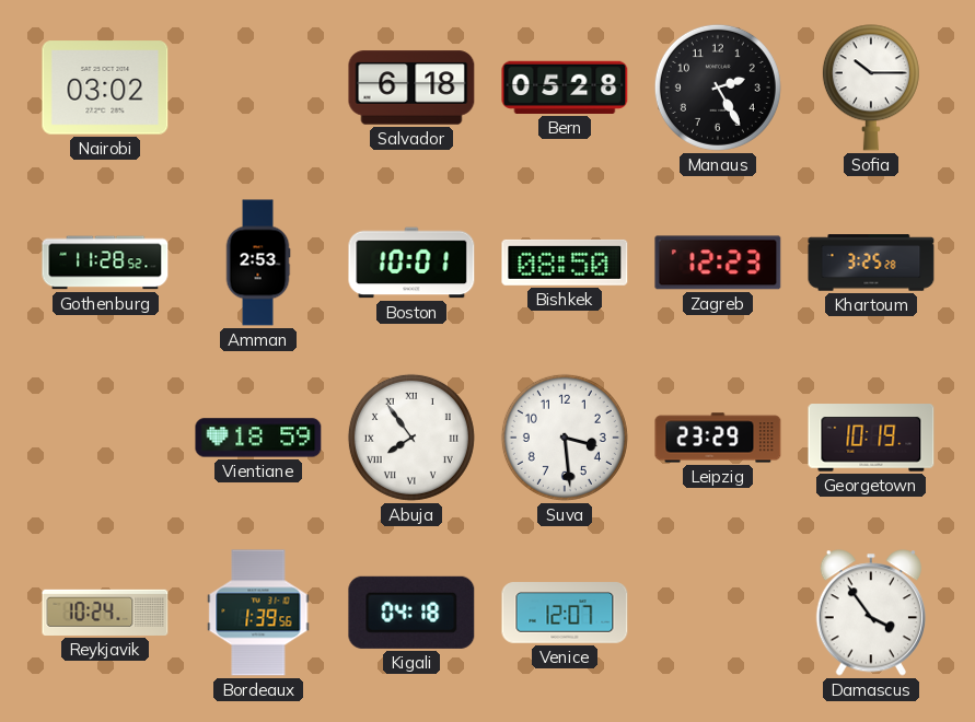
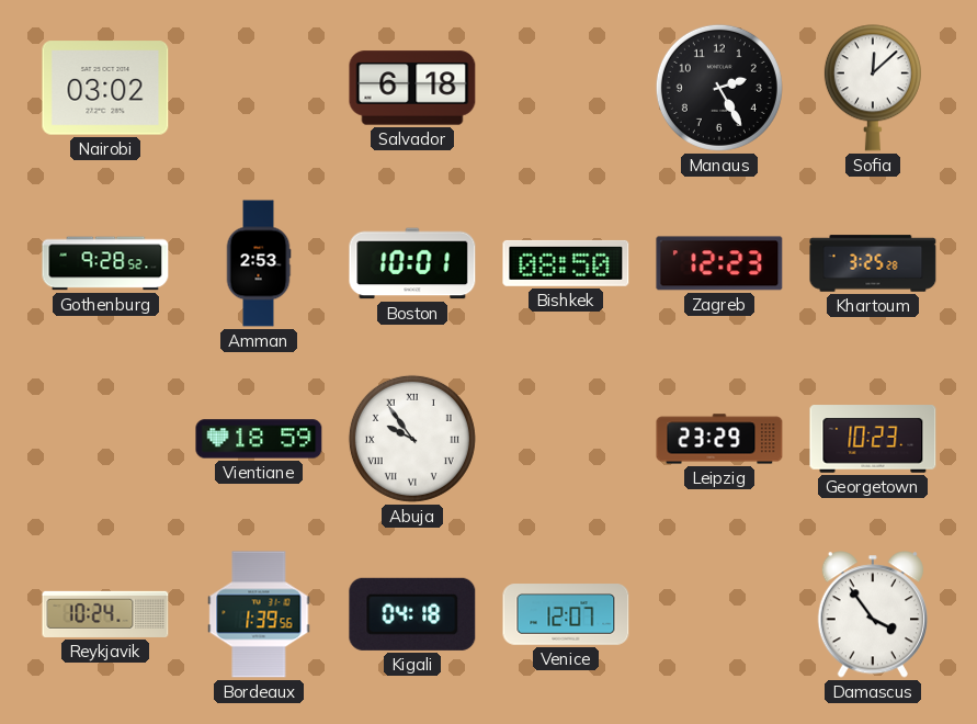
Bern: 05:28 -> none
Sofia: 10:15 -> 12:08
Gothenburg: 11:28 -> 9:28
Abuja: 7:54 -> 9:54
Suva: 3:29 -> none
Georgetown: 10:19 -> 10:23
